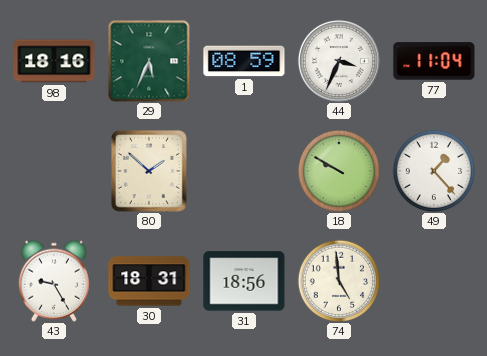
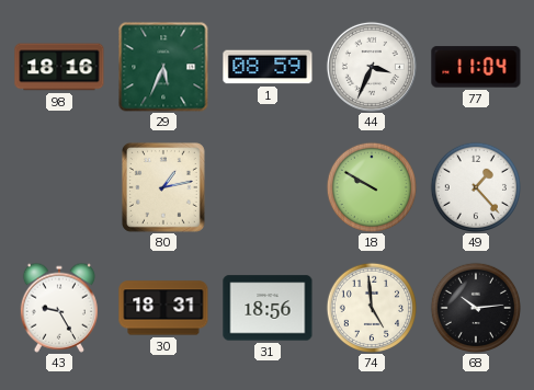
80: 1:52 -> 1:13
68: none -> 10:14
